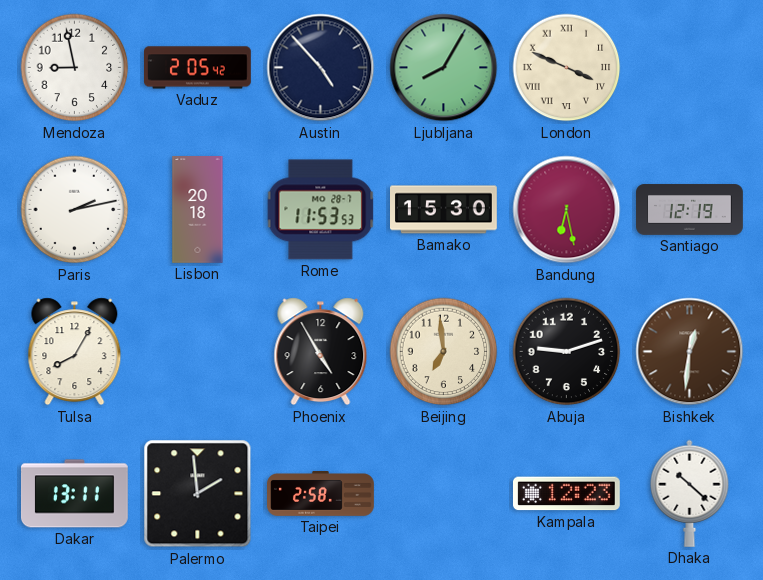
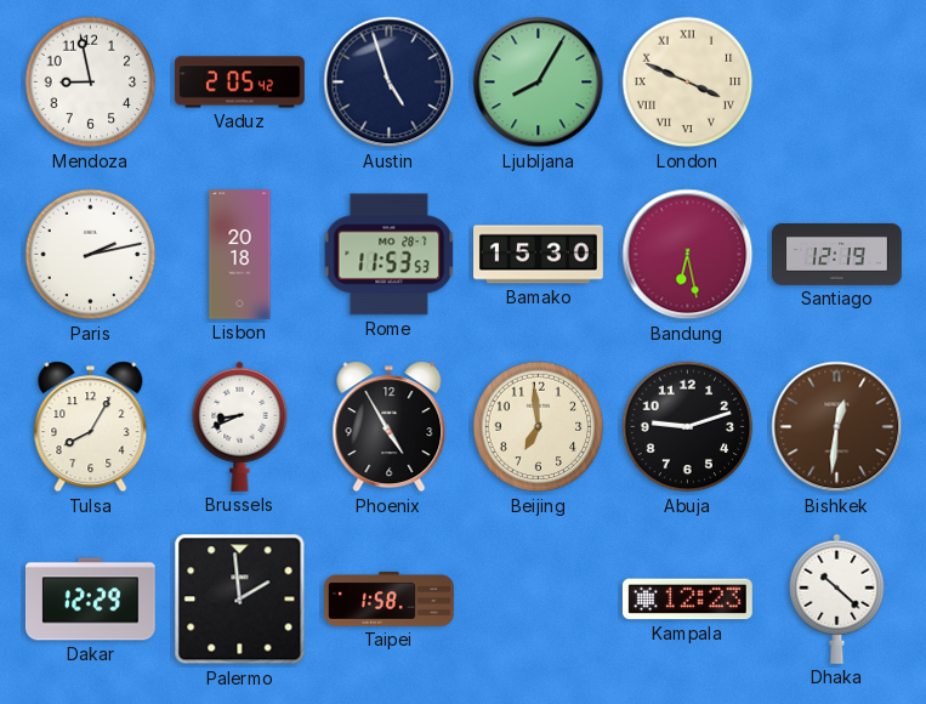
Austin: 4:53 -> 4:57
Brussels: none -> 8:41
Dakar: 13:11 -> 12:29
Taipei: 2:58 -> 1:58
